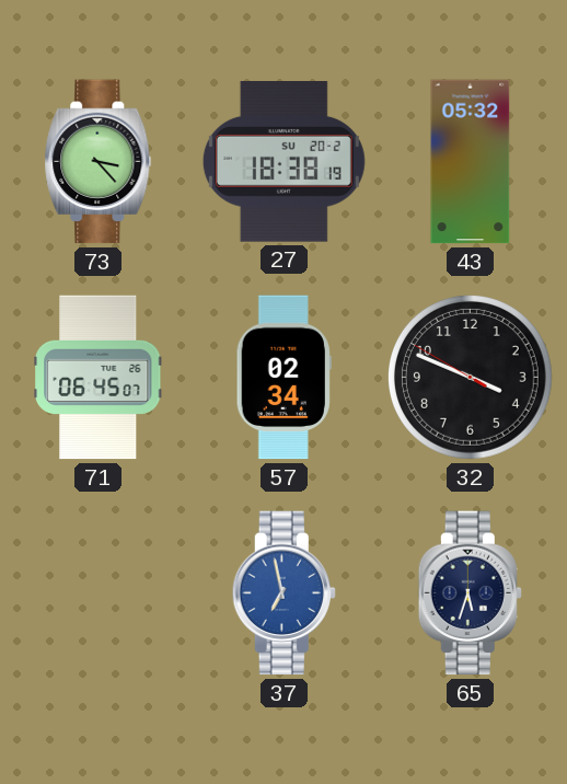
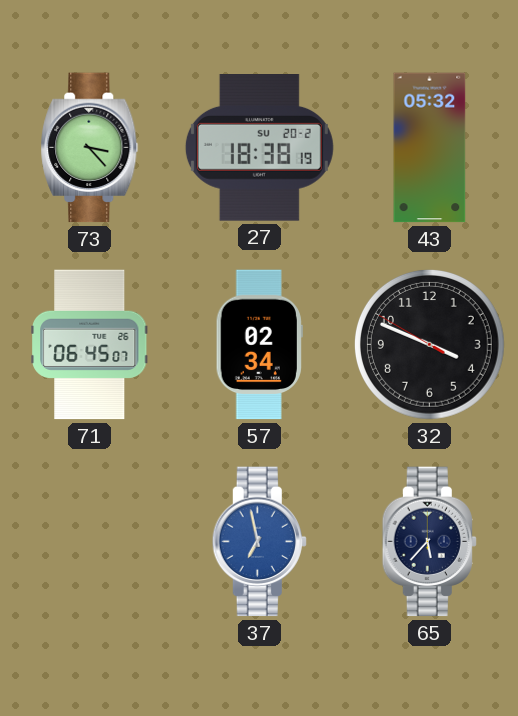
65: 5:33 -> 5:37
